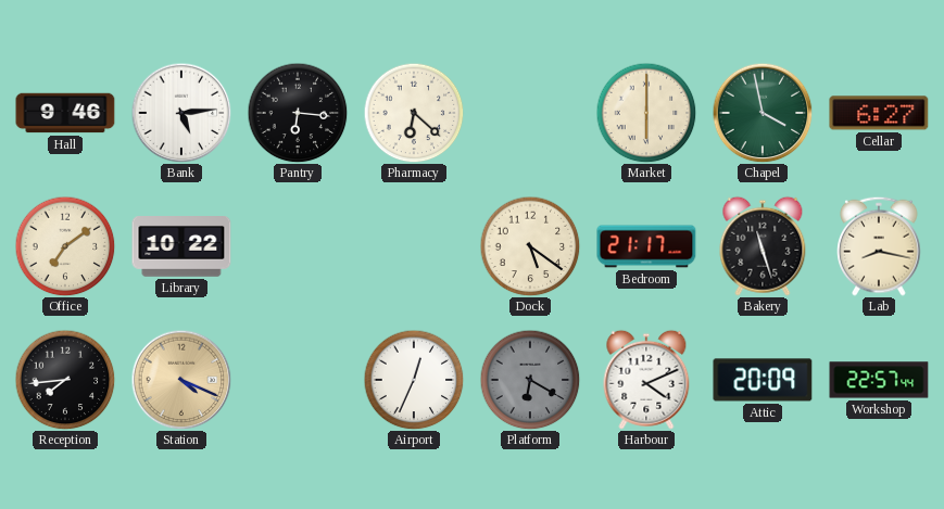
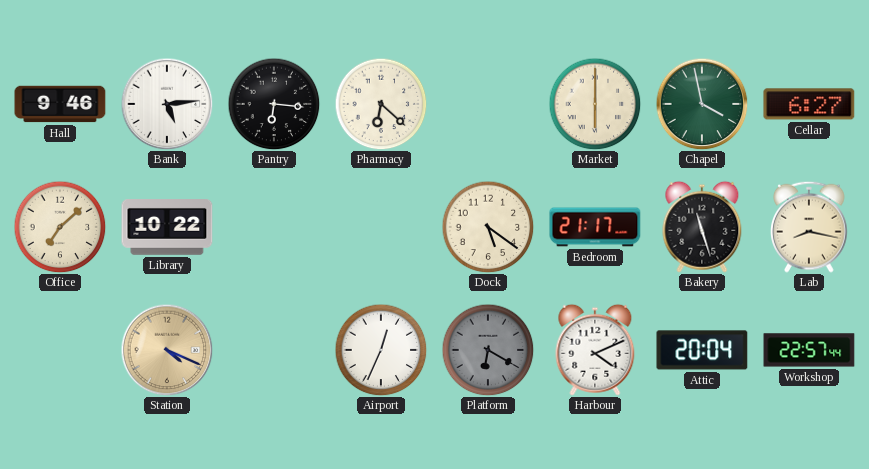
Office: 7:09 -> 7:08
Reception: 7:44 -> none
Attic: 20:09 -> 20:04
